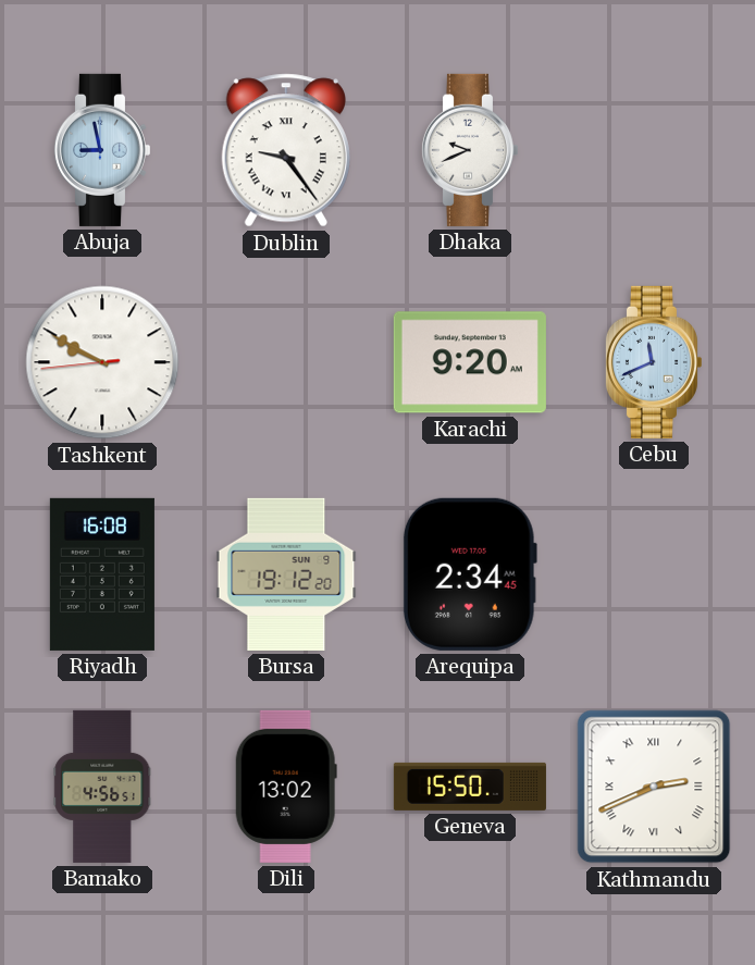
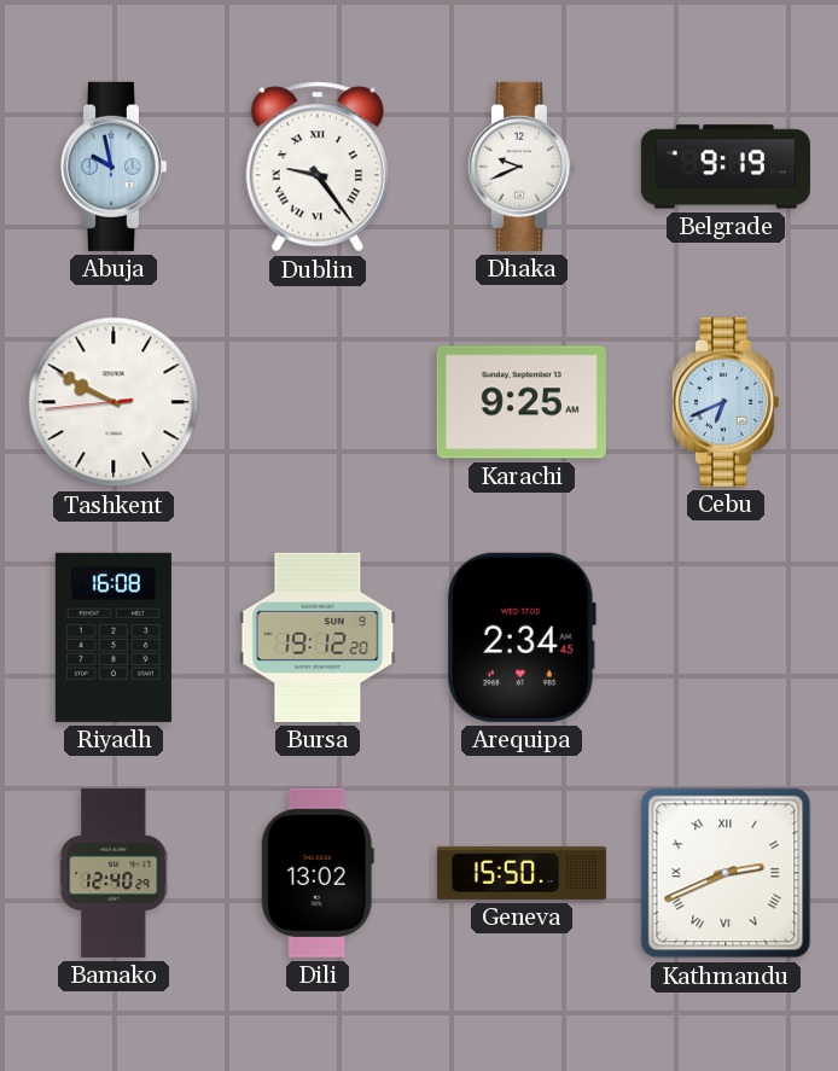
Abuja: 8:58 -> 9:58
Belgrade: none -> 9:19
Karachi: 9:20 -> 9:25
Cebu: 11:41 -> 6:41
Bamako: 4:56 -> 12:40
